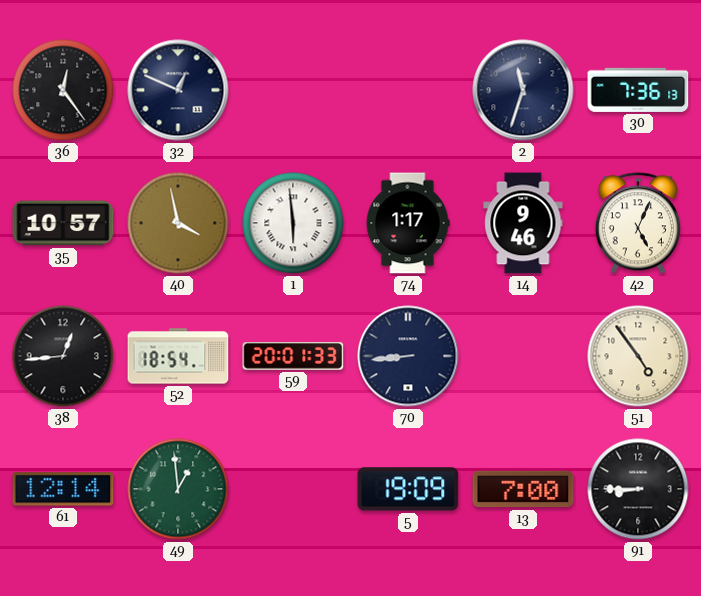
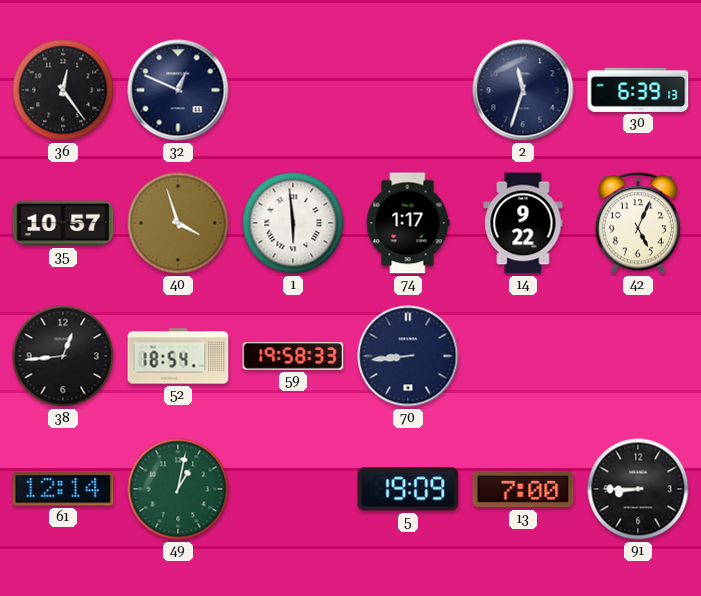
30: 7:36 -> 6:39
40: 3:58 -> 3:57
14: 9:46 -> 9:22
59: 20:01 -> 19:58
51: 4:54 -> none
49: 12:59 -> 1:02
